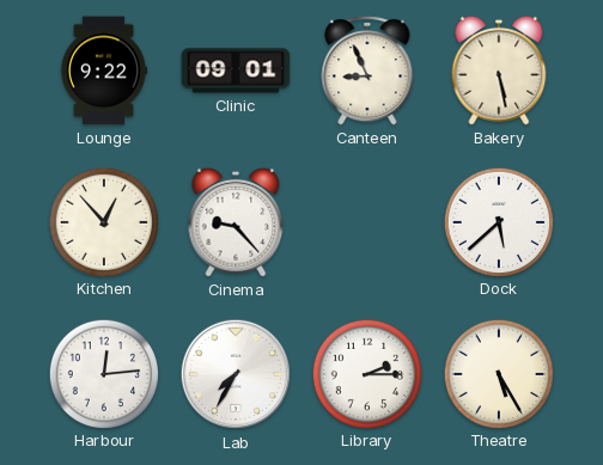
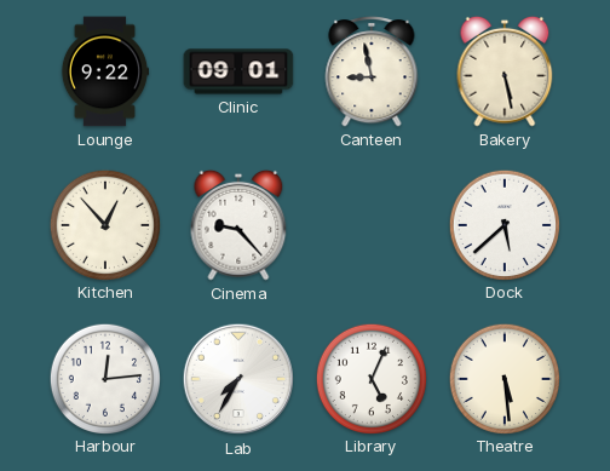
Canteen: 8:56 -> 8:58
Library: 2:15 -> 5:04
Theatre: 5:25 -> 5:29
